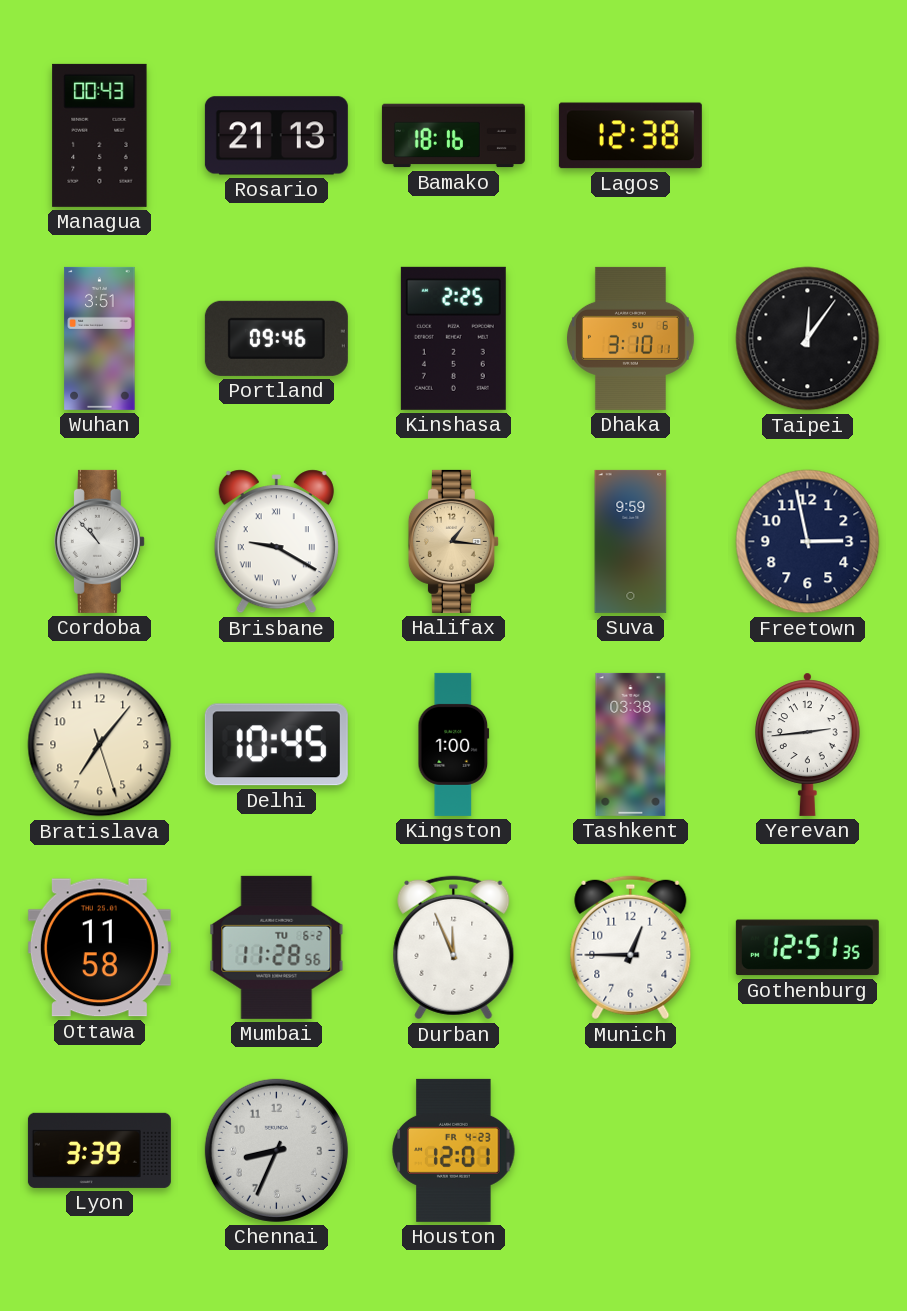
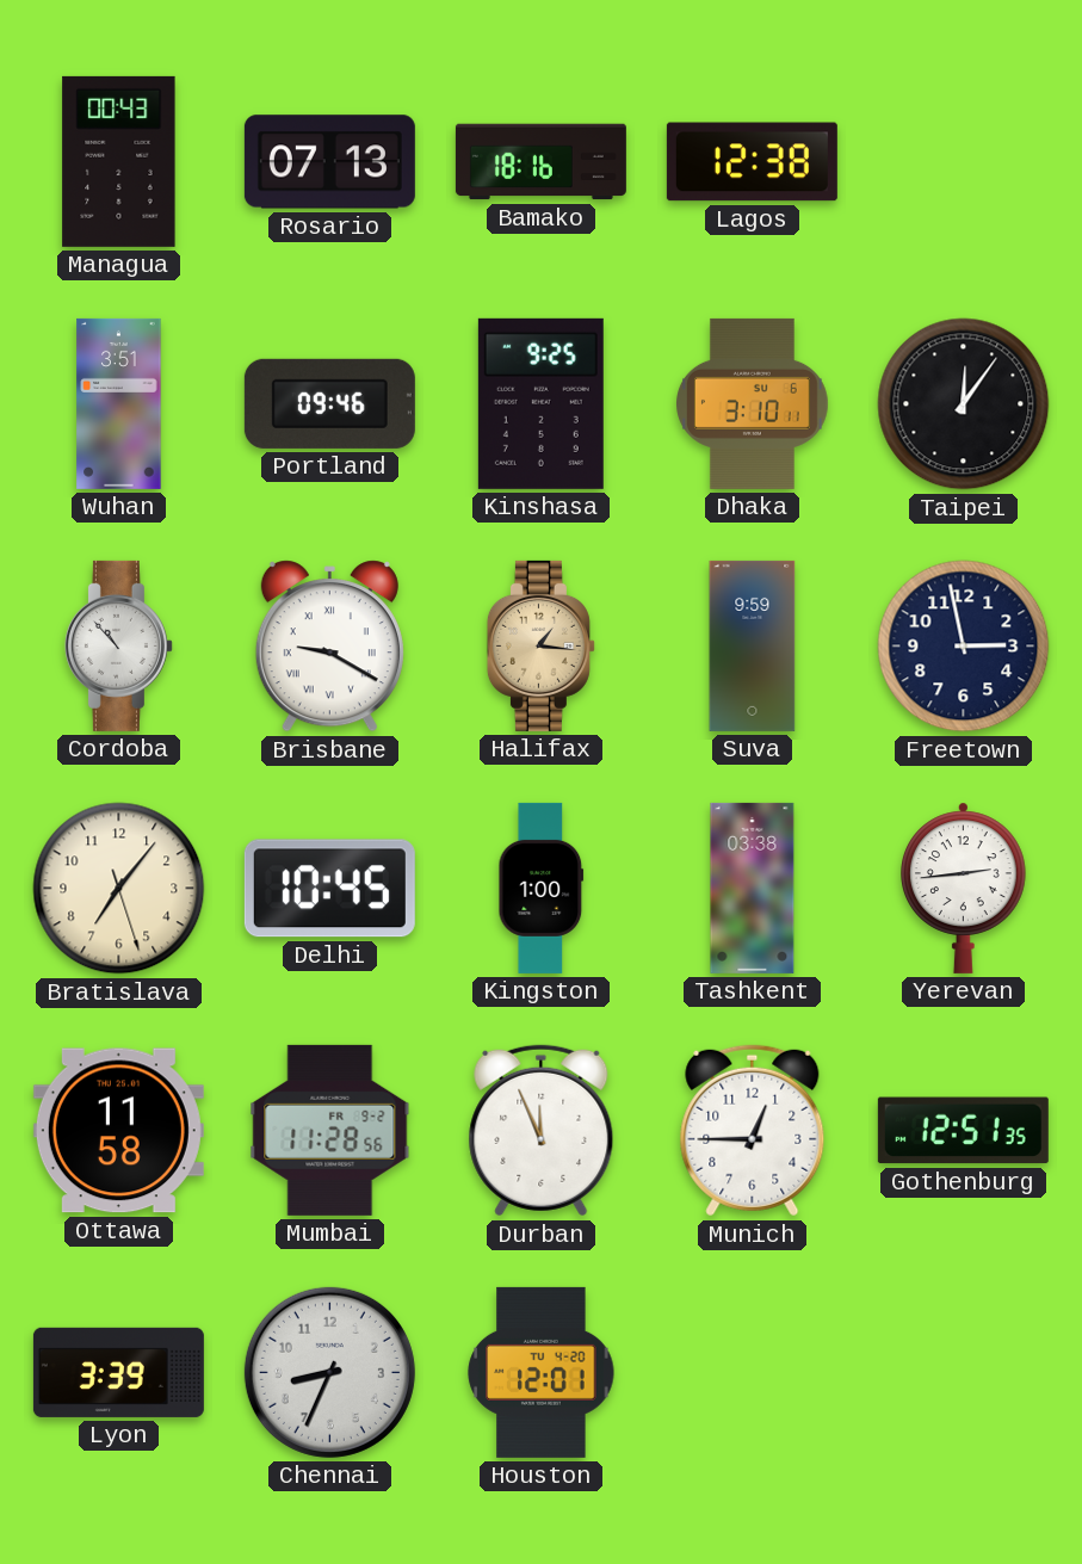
Rosario: 21:13 -> 07:13
Kinshasa: 2:25 -> 9:25
Mumbai date: TU 6-2 -> FR 9-2
Houston date: FR 4-23 -> TU 4-20
